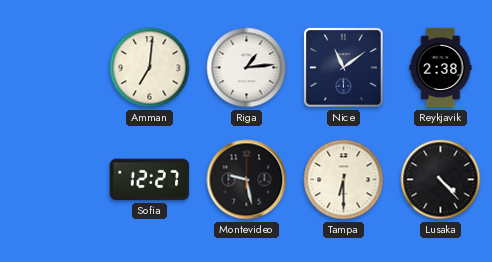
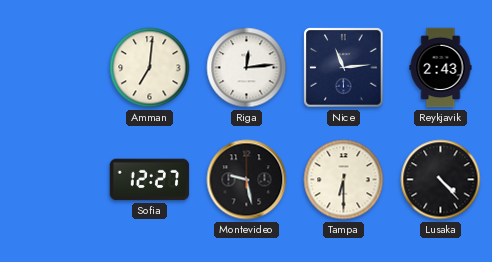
Riga: 1:14 -> 12:14
Nice: 11:09 -> 11:14
Reykjavik: 2:38 -> 2:43
